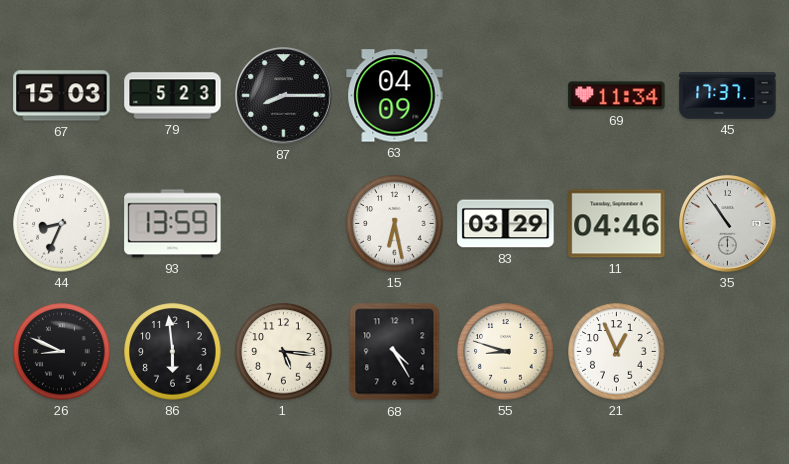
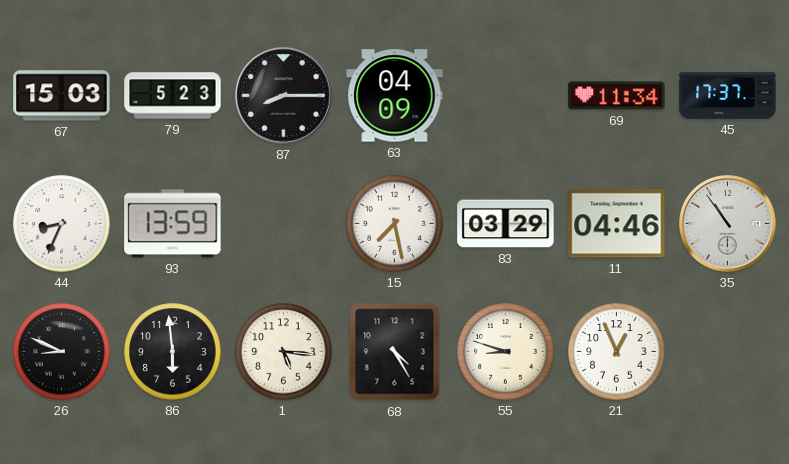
15: 6:28 -> 7:28
